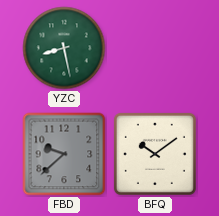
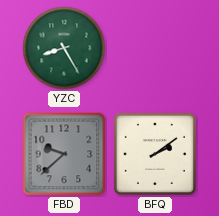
YZC: 8:28 -> 8:25
BFQ: 10:09 -> 2:09
